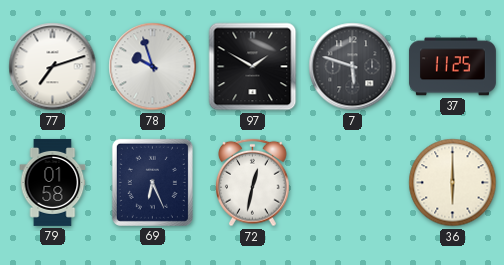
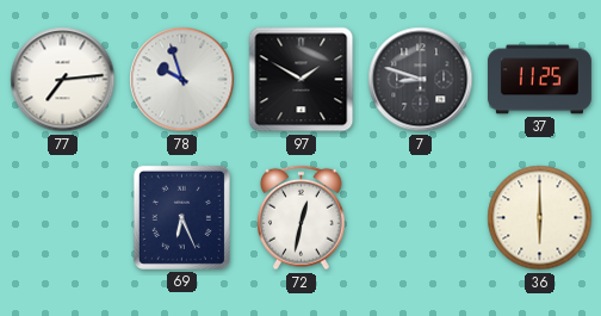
77: 7:12 -> 7:14
7: 5:48 -> 8:48
79: 01:58 -> none
